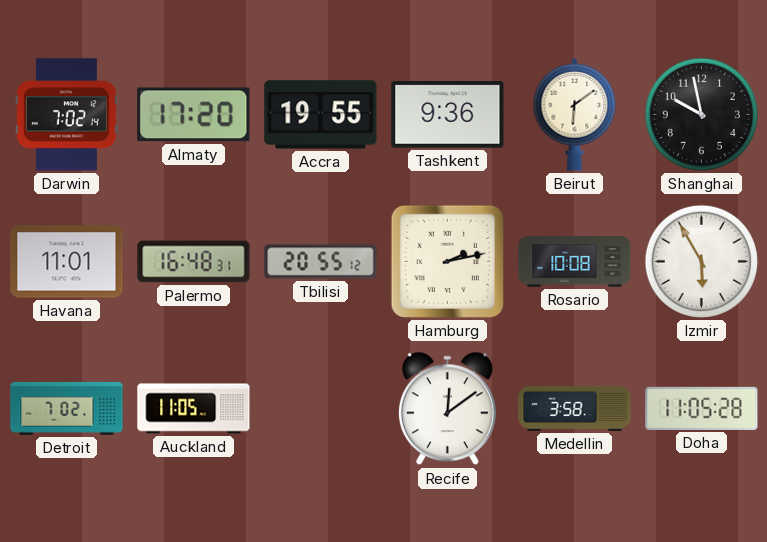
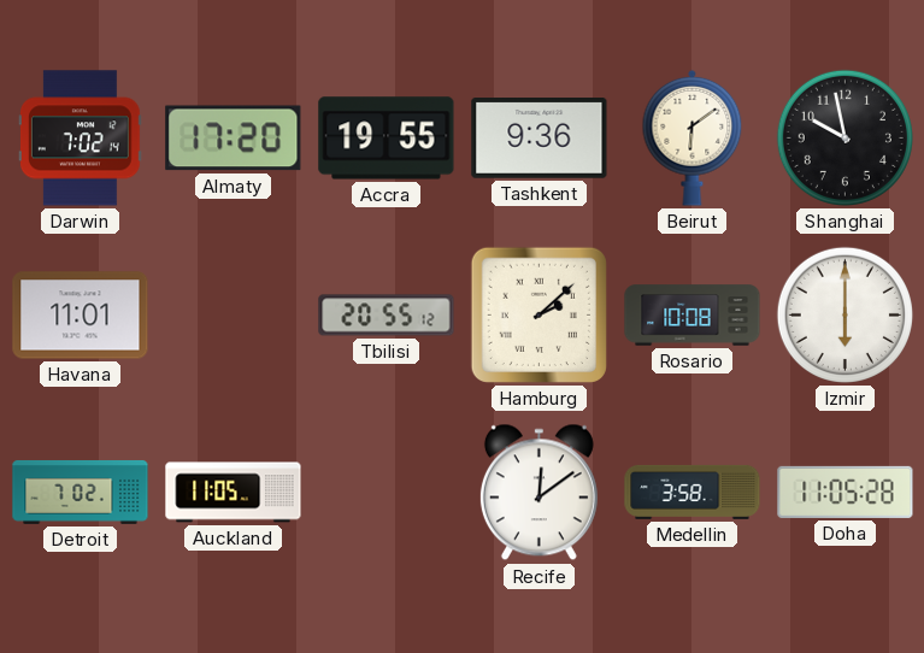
Palermo: 16:48 -> none
Hamburg: 2:13 -> 2:08
Izmir: 5:55 -> 6:00
